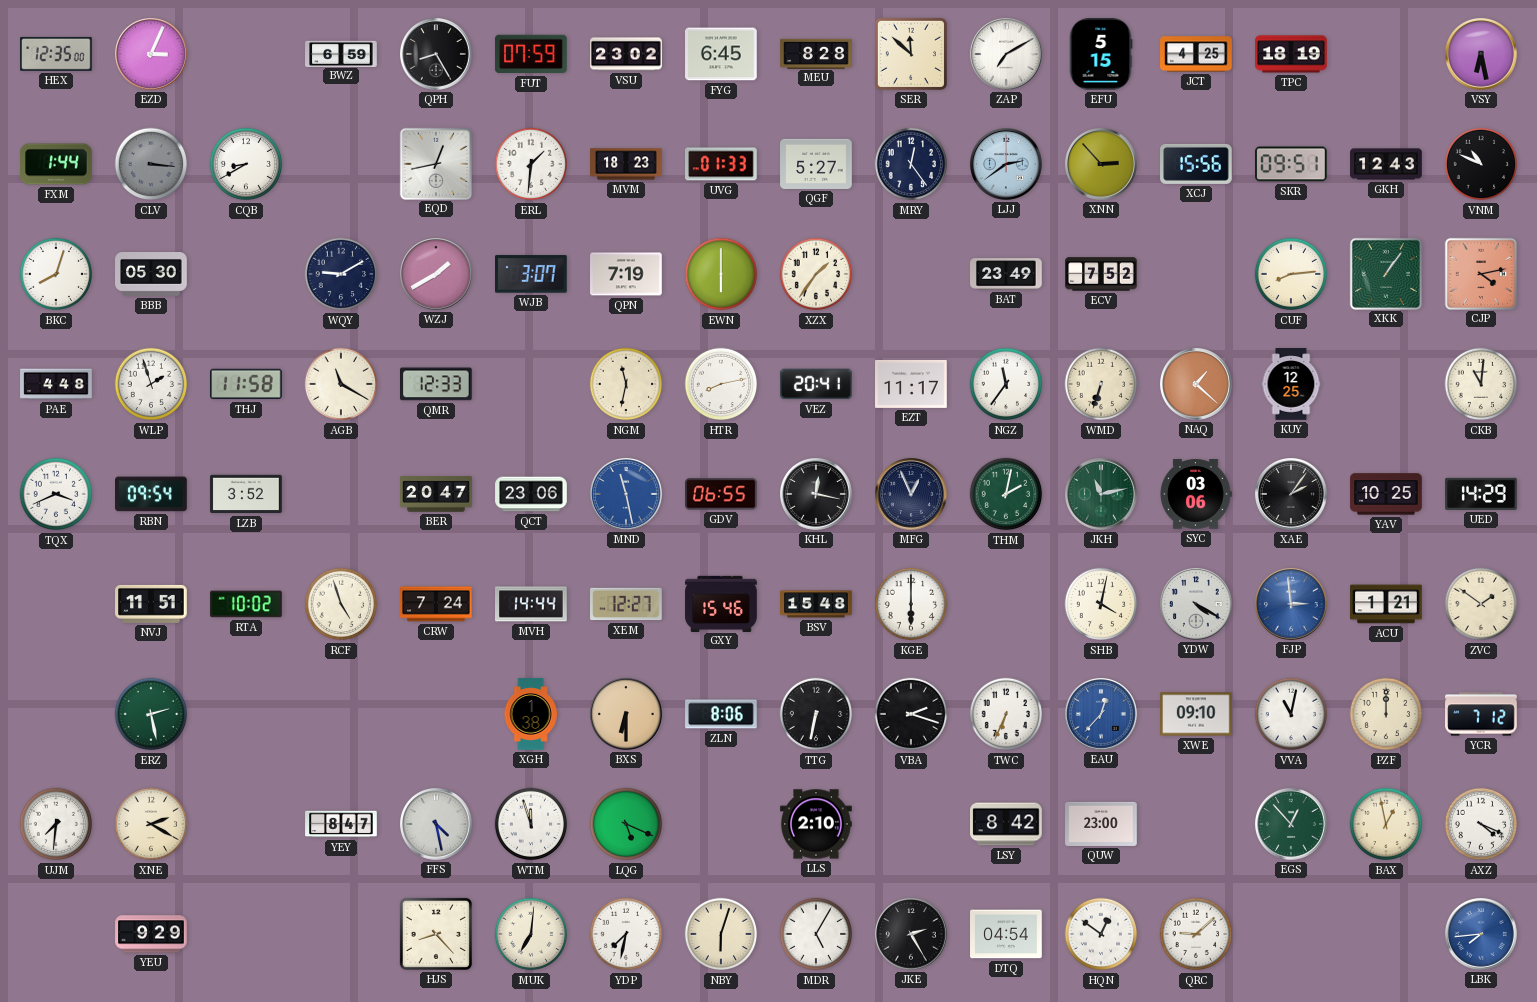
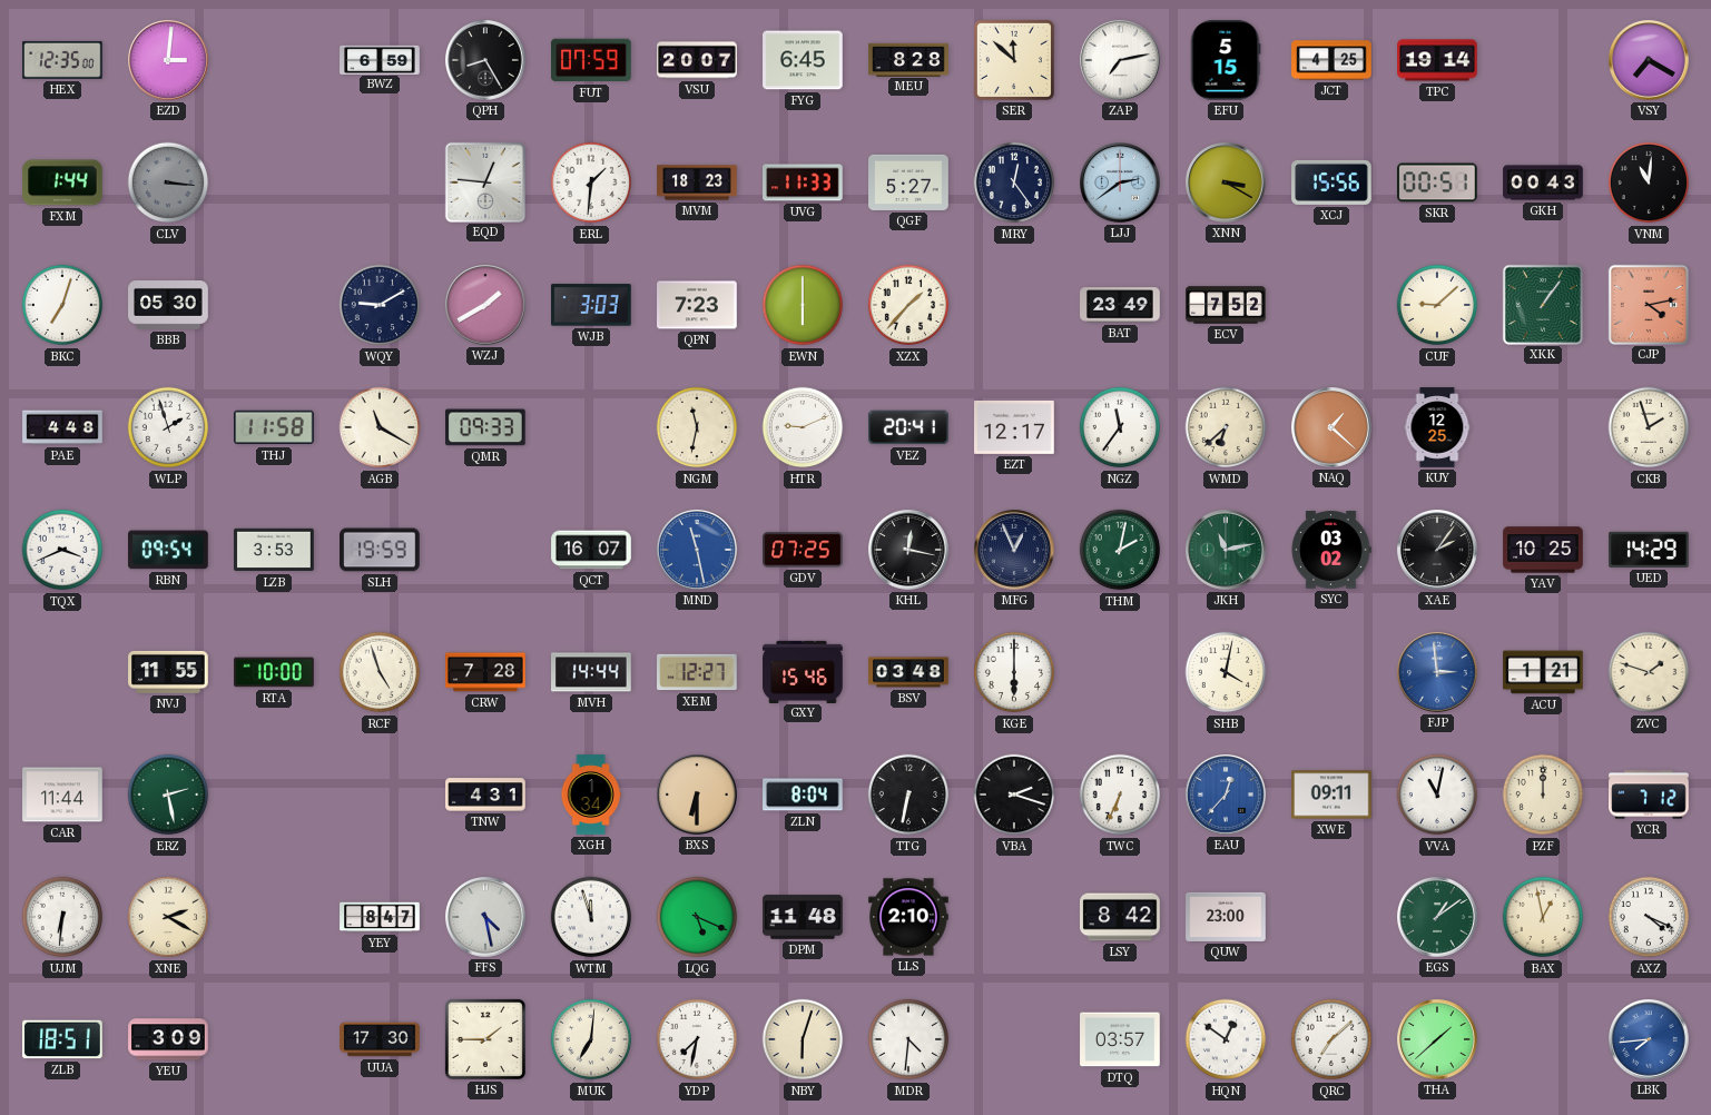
EZD: 3:04 -> 3:01
VSU: 23:02 -> 20:07
ZAP: 7:10 -> 7:13
TPC: 18:19 -> 19:14
VSY: 6:28 -> 7:20
CQB: 8:40 -> none
EQD: 12:43 -> 12:46
UVG: 01:33 -> 11:33
XNN: 2:53 -> 3:20
SKR: 09:51 -> 00:51
GKH: 12:43 -> 00:43
VNM: 10:49 -> 11:01
BKC: 8:03 -> 7:03
WJB: 3:07 -> 3:03
QPN: 7:19 -> 7:23
XZX: 1:36 -> 1:37
CUF: 8:14 -> 9:08
QMR: 12:33 -> 09:33
HTR: 8:13 -> 9:11
EZT: 11:17 -> 12:17
WMD: 6:33 -> 6:38
CKB: 11:01 -> 1:57
LZB: 3:52 -> 3:53
SLH: none -> 19:59
BER: 20:47 -> none
QCT: 23:06 -> 16:07
GDV: 06:55 -> 07:25
SYC: 03:06 -> 03:02
NVJ: 11:51 -> 11:55
RTA: 10:02 -> 10:00
CRW: 7:24 -> 7:28
BSV: 15:48 -> 03:48
YDW: 4:20 -> none
ZVC: 1:51 -> 1:48
CAR: none -> 11:44
TNW: none -> 4:31
XGH: 1:38 -> 1:34
ZLN: 8:06 -> 8:04
XWE: 09:10 -> 09:11
UJM: 7:31 -> 6:31
DPM: none -> 11:48
EGS: 12:53 -> 1:09
ZLB: none -> 18:51
YEU: 9:29 -> 3:09
UUA: none -> 17:30
HJS: 8:23 -> 1:45
MDR: 5:05 -> 4:31
JKE: 2:25 -> none
DTQ: 04:54 -> 03:57
QRC: 9:08 -> 7:08
THA: none -> 1:38
